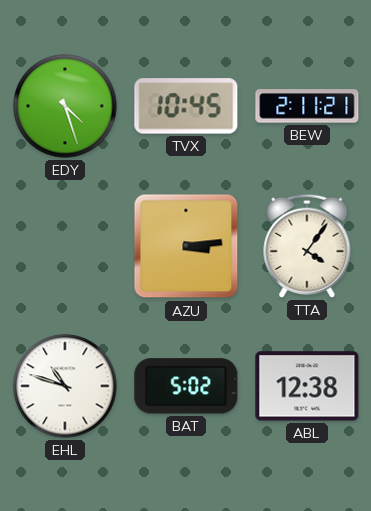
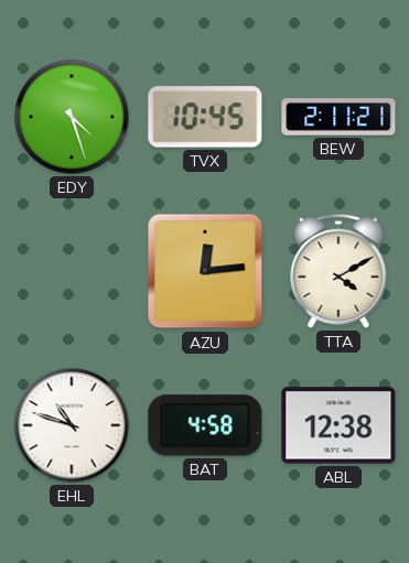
AZU: 3:14 -> 12:14
TTA: 4:06 -> 4:10
BAT: 5:02 -> 4:58
